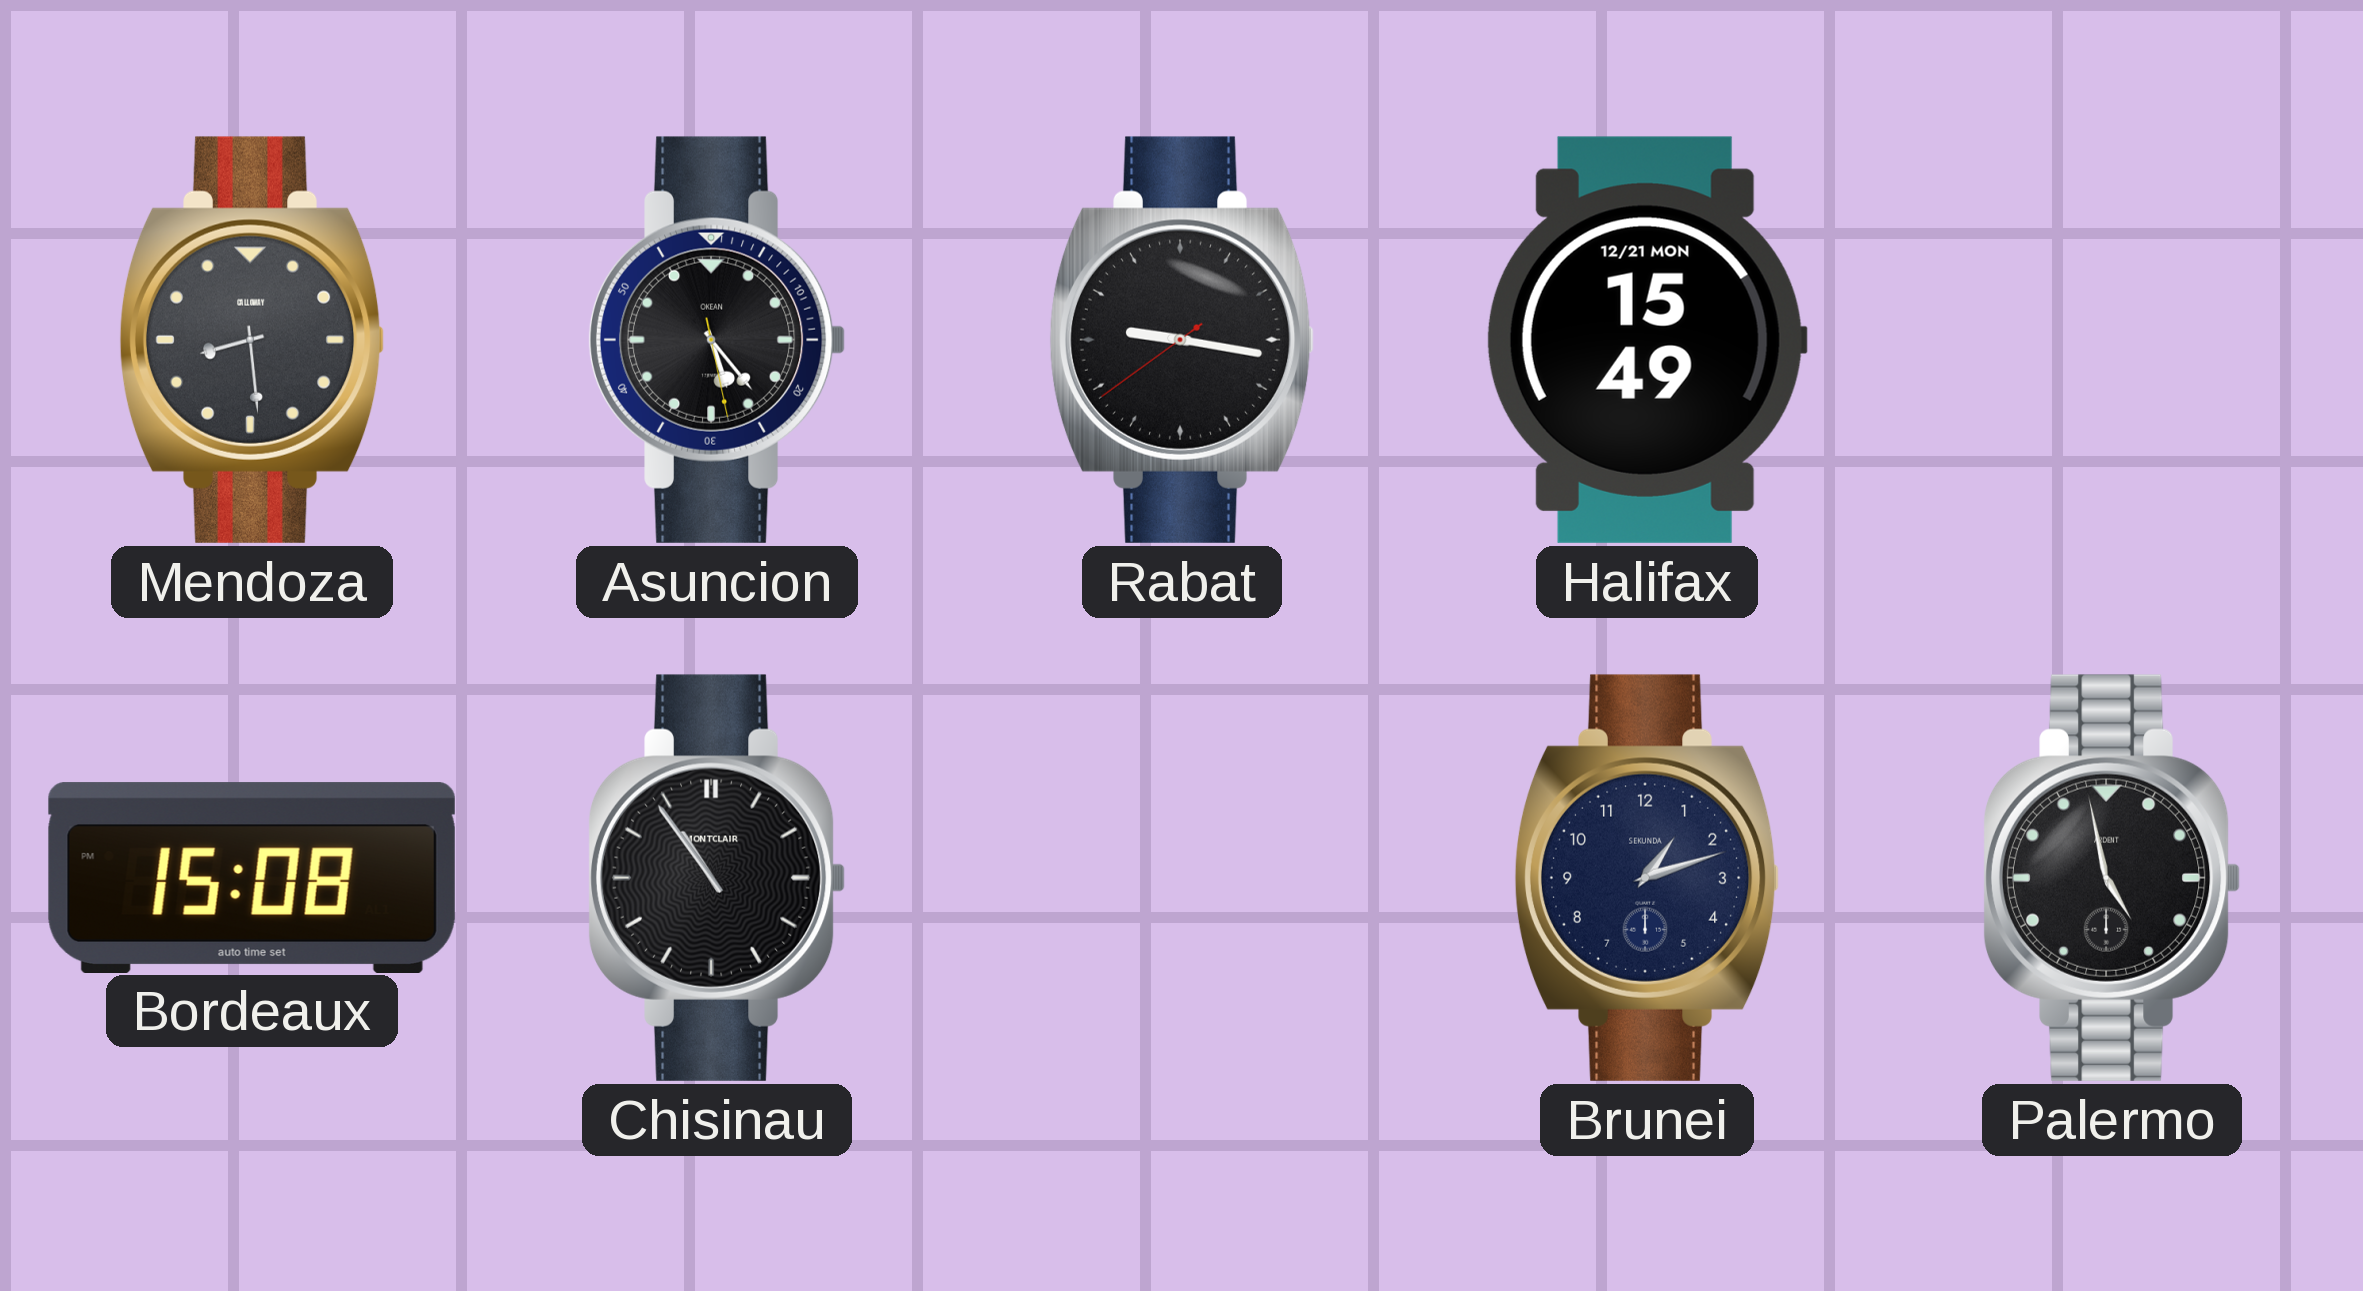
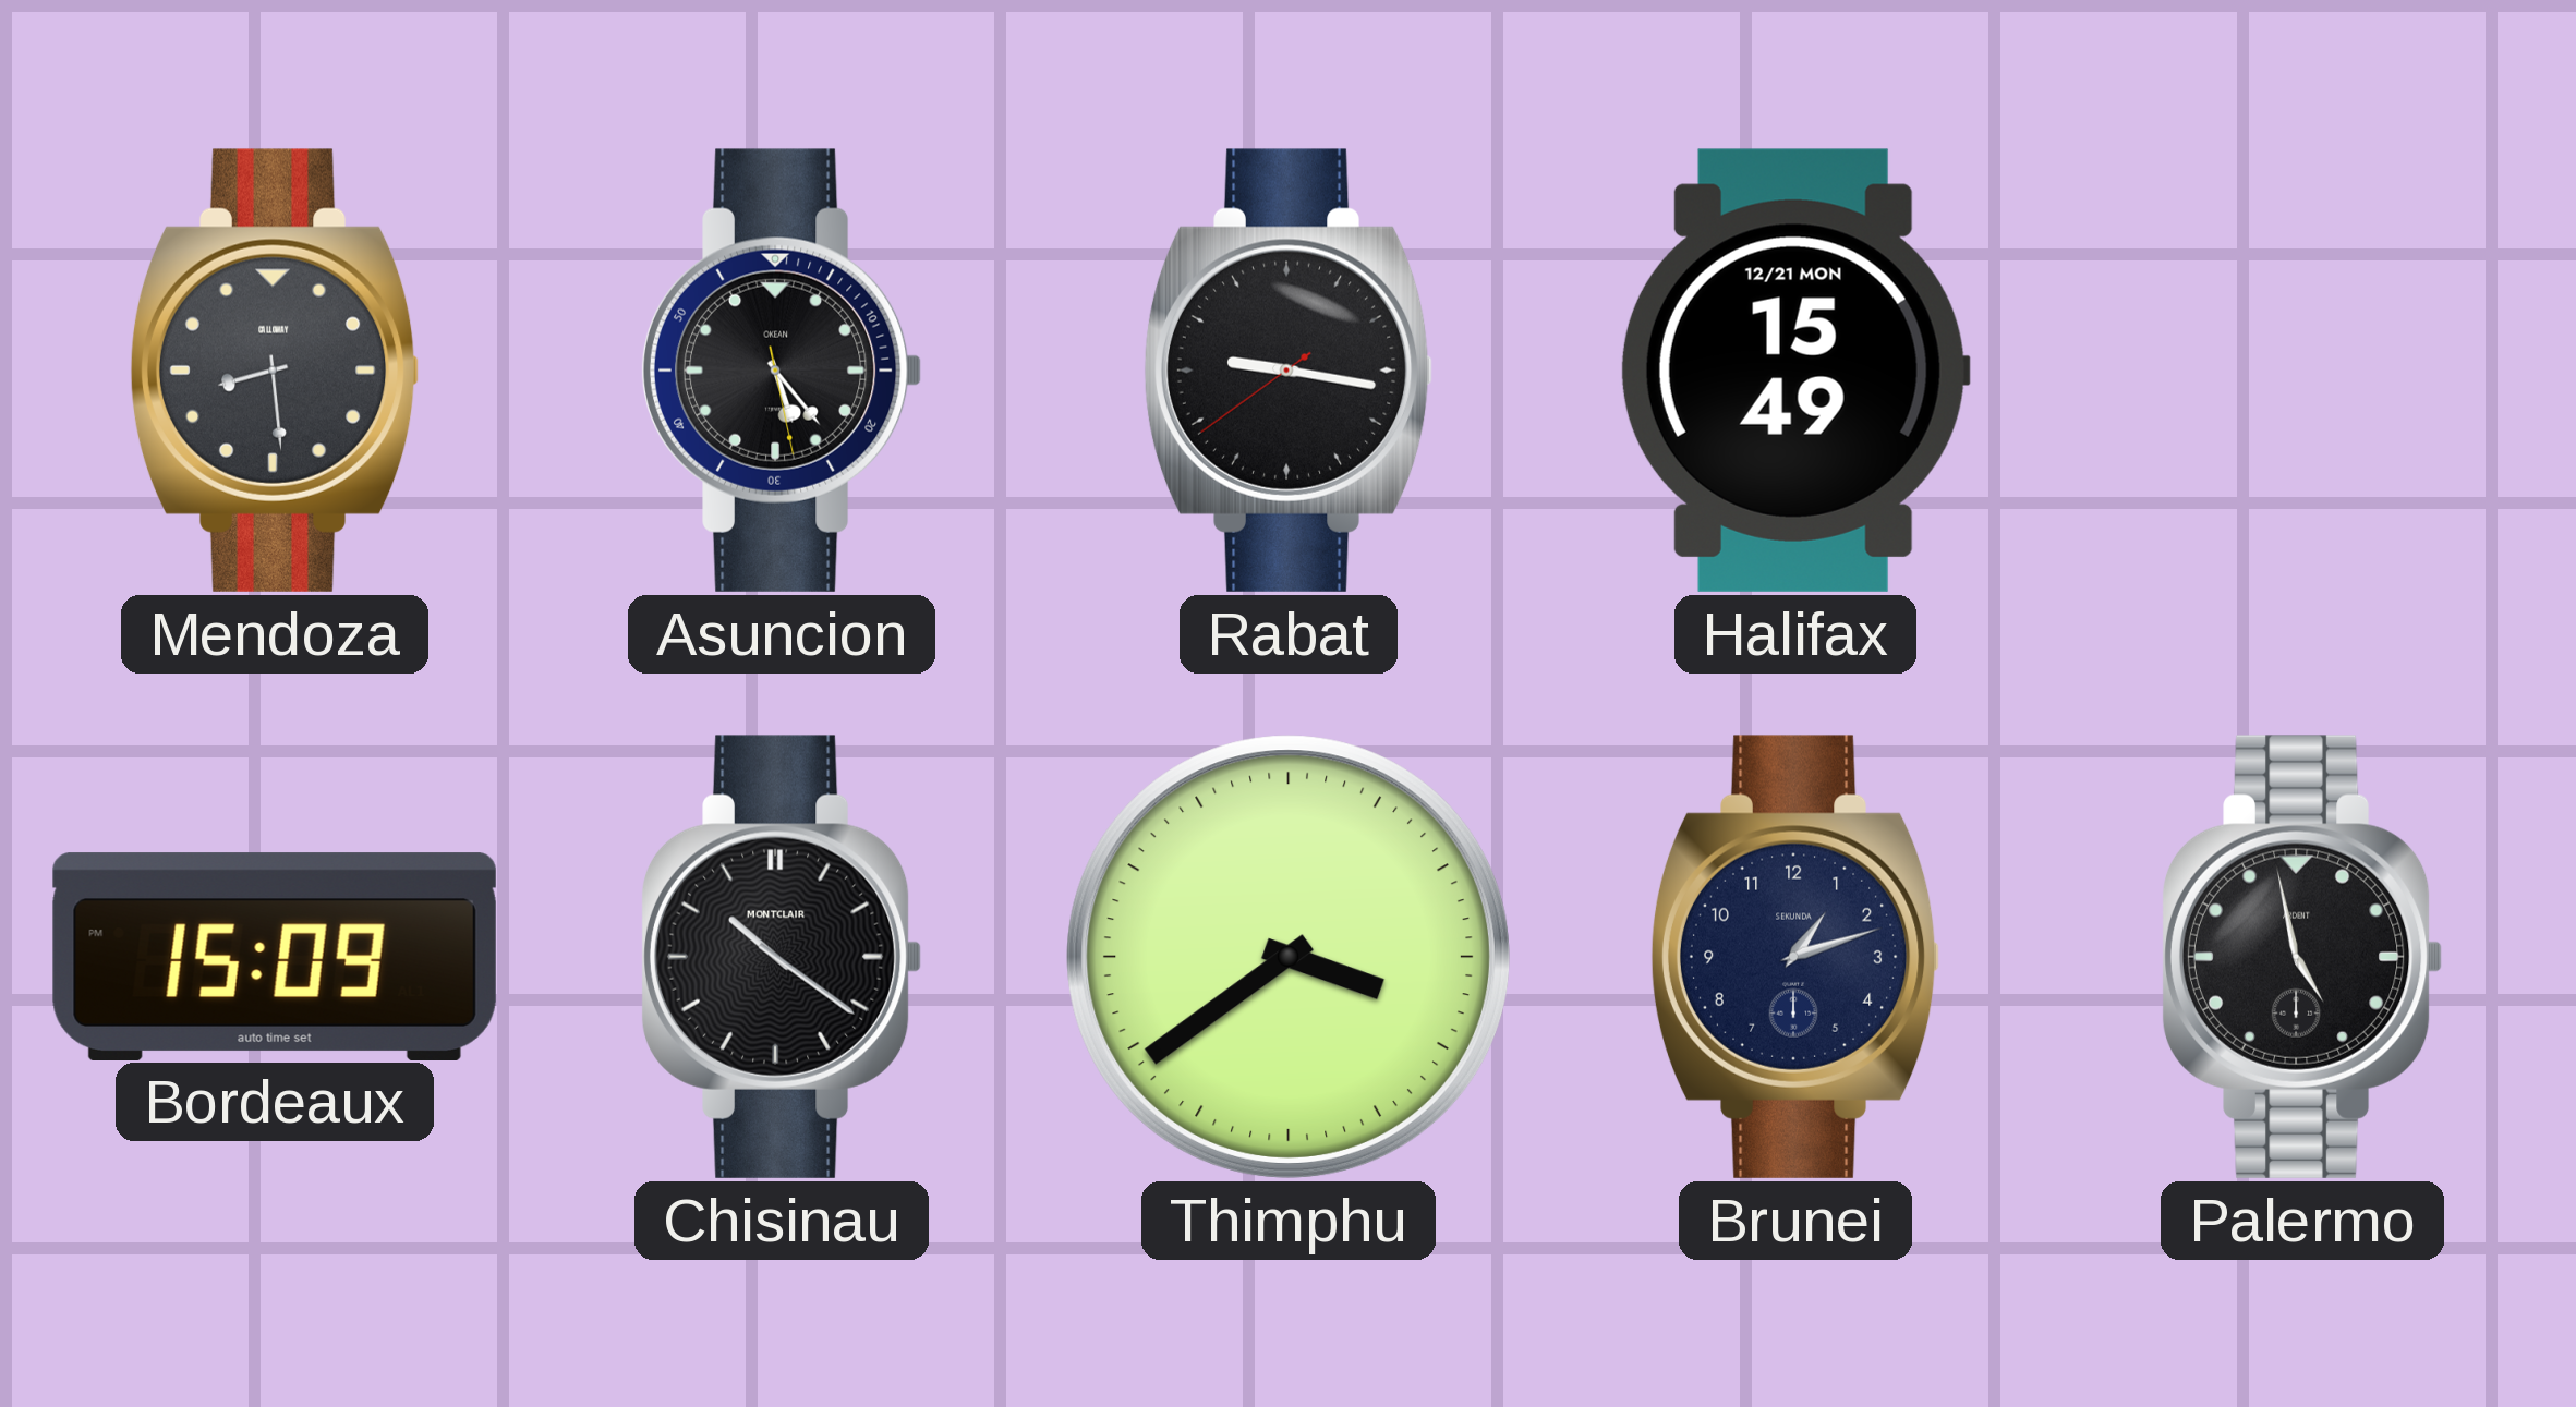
Bordeaux: 15:08 -> 15:09
Chisinau: 10:54 -> 10:21
Thimphu: none -> 3:39
